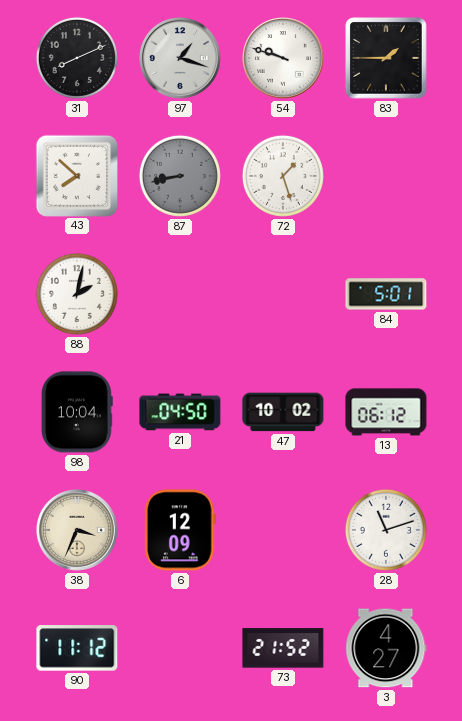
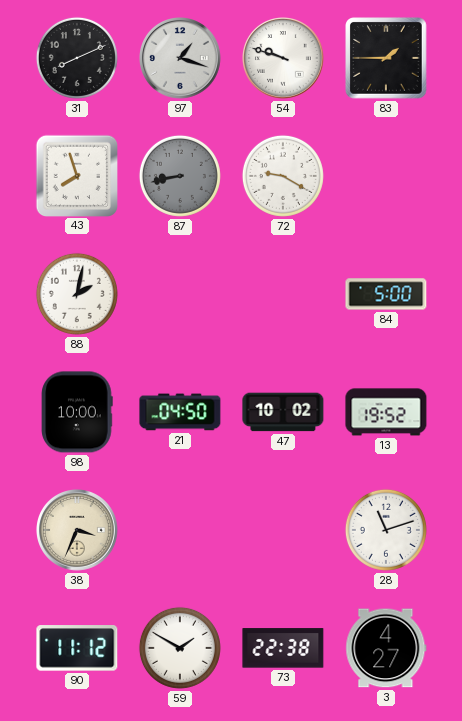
43: 7:52 -> 7:57
72: 1:27 -> 9:20
84: 5:01 -> 5:00
98: 10:04 -> 10:00
13: 06:12 -> 19:52
6: 12:09 -> none
59: none -> 1:50
73: 21:52 -> 22:38
